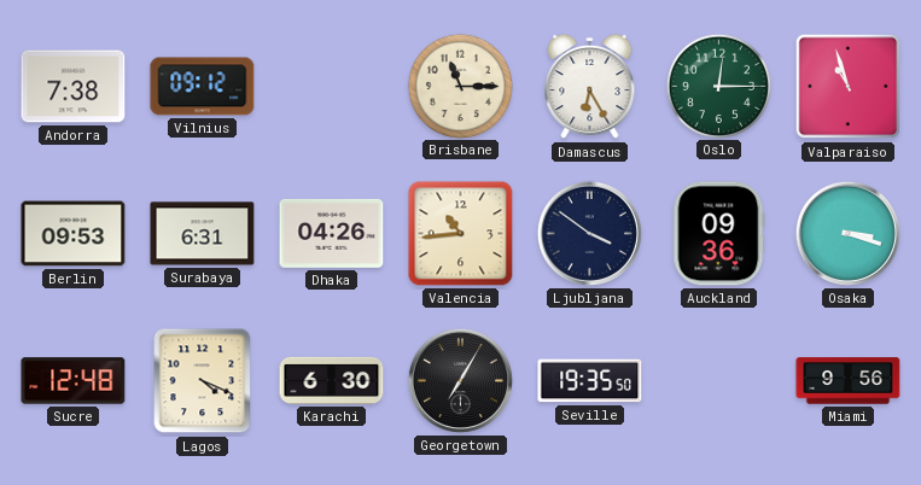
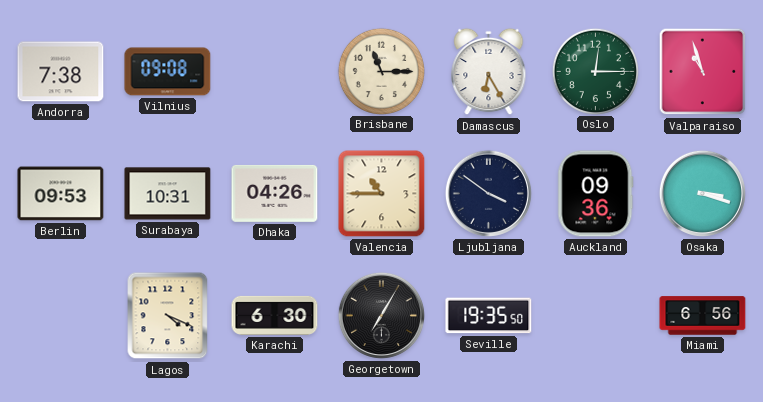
Vilnius: 09:12 -> 09:08
Surabaya: 6:31 -> 10:31
Valencia: 10:44 -> 10:45
Sucre: 12:48 -> none
Miami: 9:56 -> 6:56
